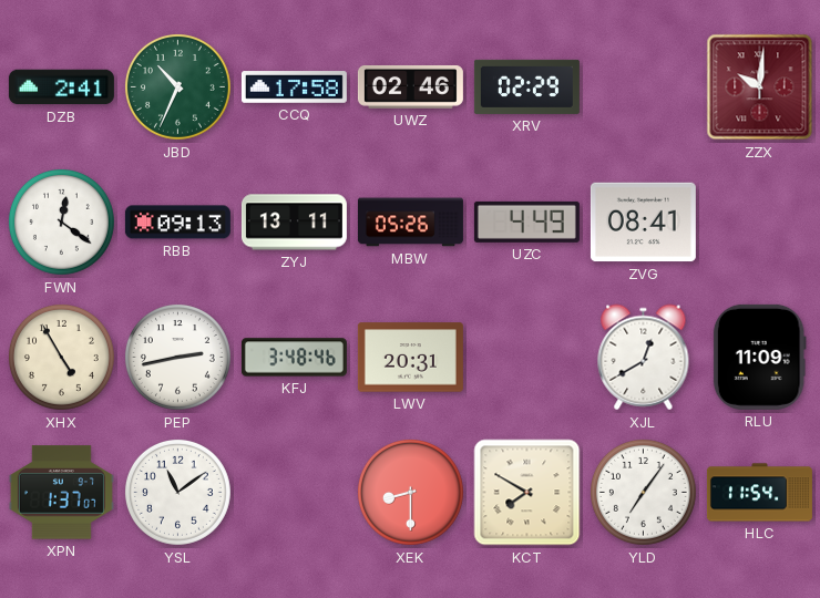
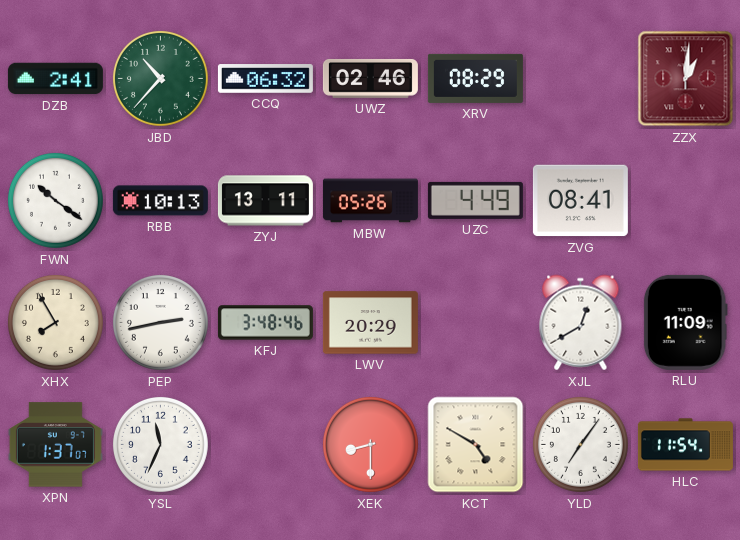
JBD: 10:34 -> 10:37
CCQ: 17:58 -> 06:32
XRV: 02:29 -> 08:29
ZZX: 10:01 -> 1:01
FWN: 12:21 -> 10:21
RBB: 09:13 -> 10:13
XHX: 4:55 -> 7:55
LWV: 20:31 -> 20:29
YSL: 11:09 -> 11:34
KCT: 7:50 -> 4:50
